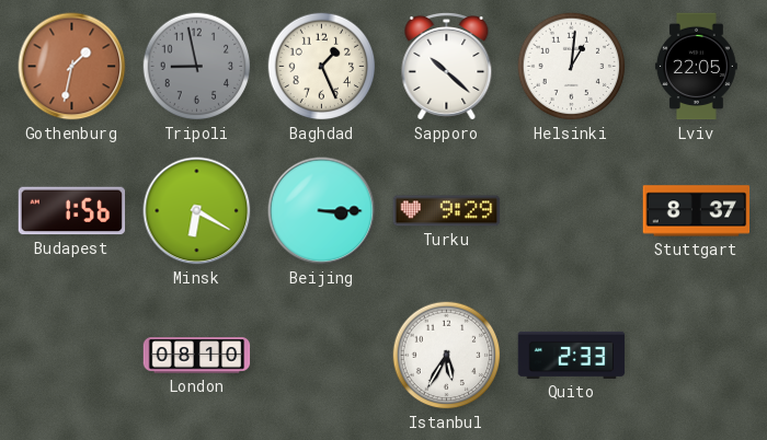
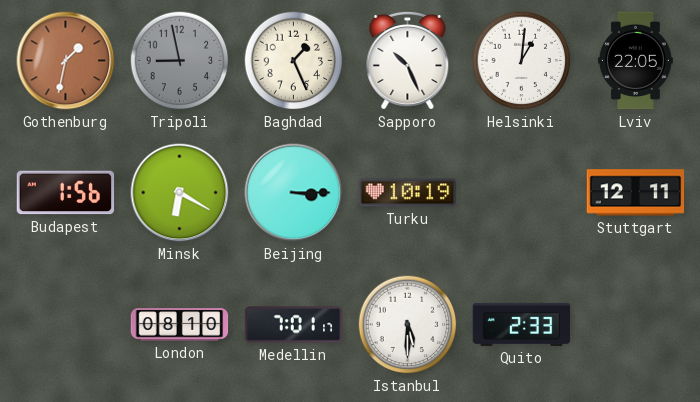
Sapporo: 10:22 -> 10:26
Turku: 9:29 -> 10:19
Stuttgart: 8:37 -> 12:11
Medellin: none -> 7:01
Istanbul: 5:35 -> 5:30
